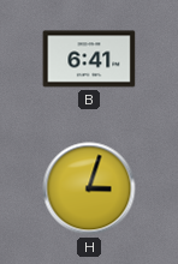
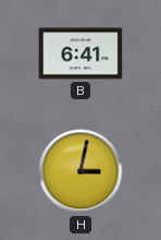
H: 3:03 -> 3:02
